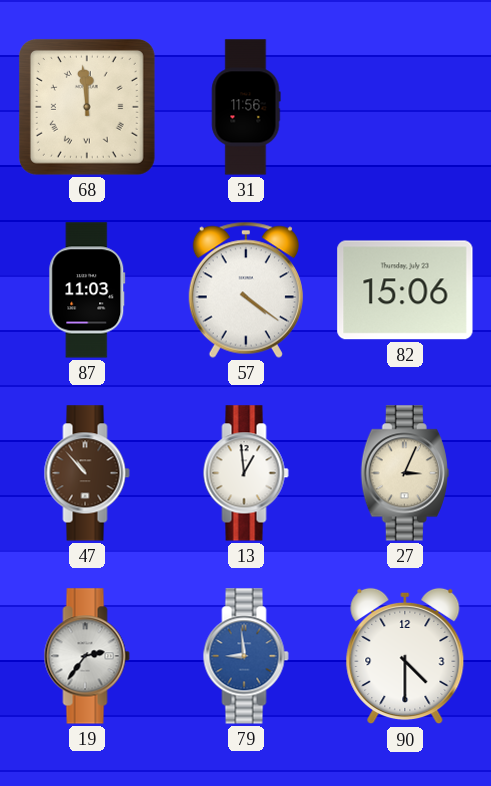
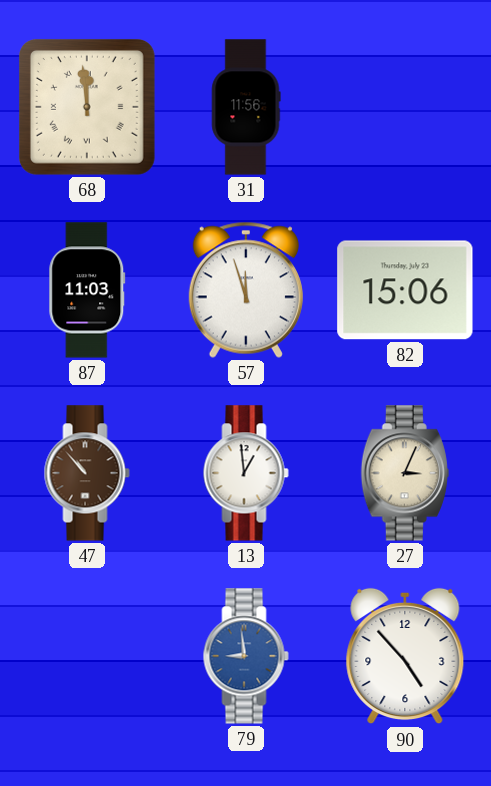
57: 4:21 -> 11:57
19: 2:36 -> none
90: 4:30 -> 4:53
